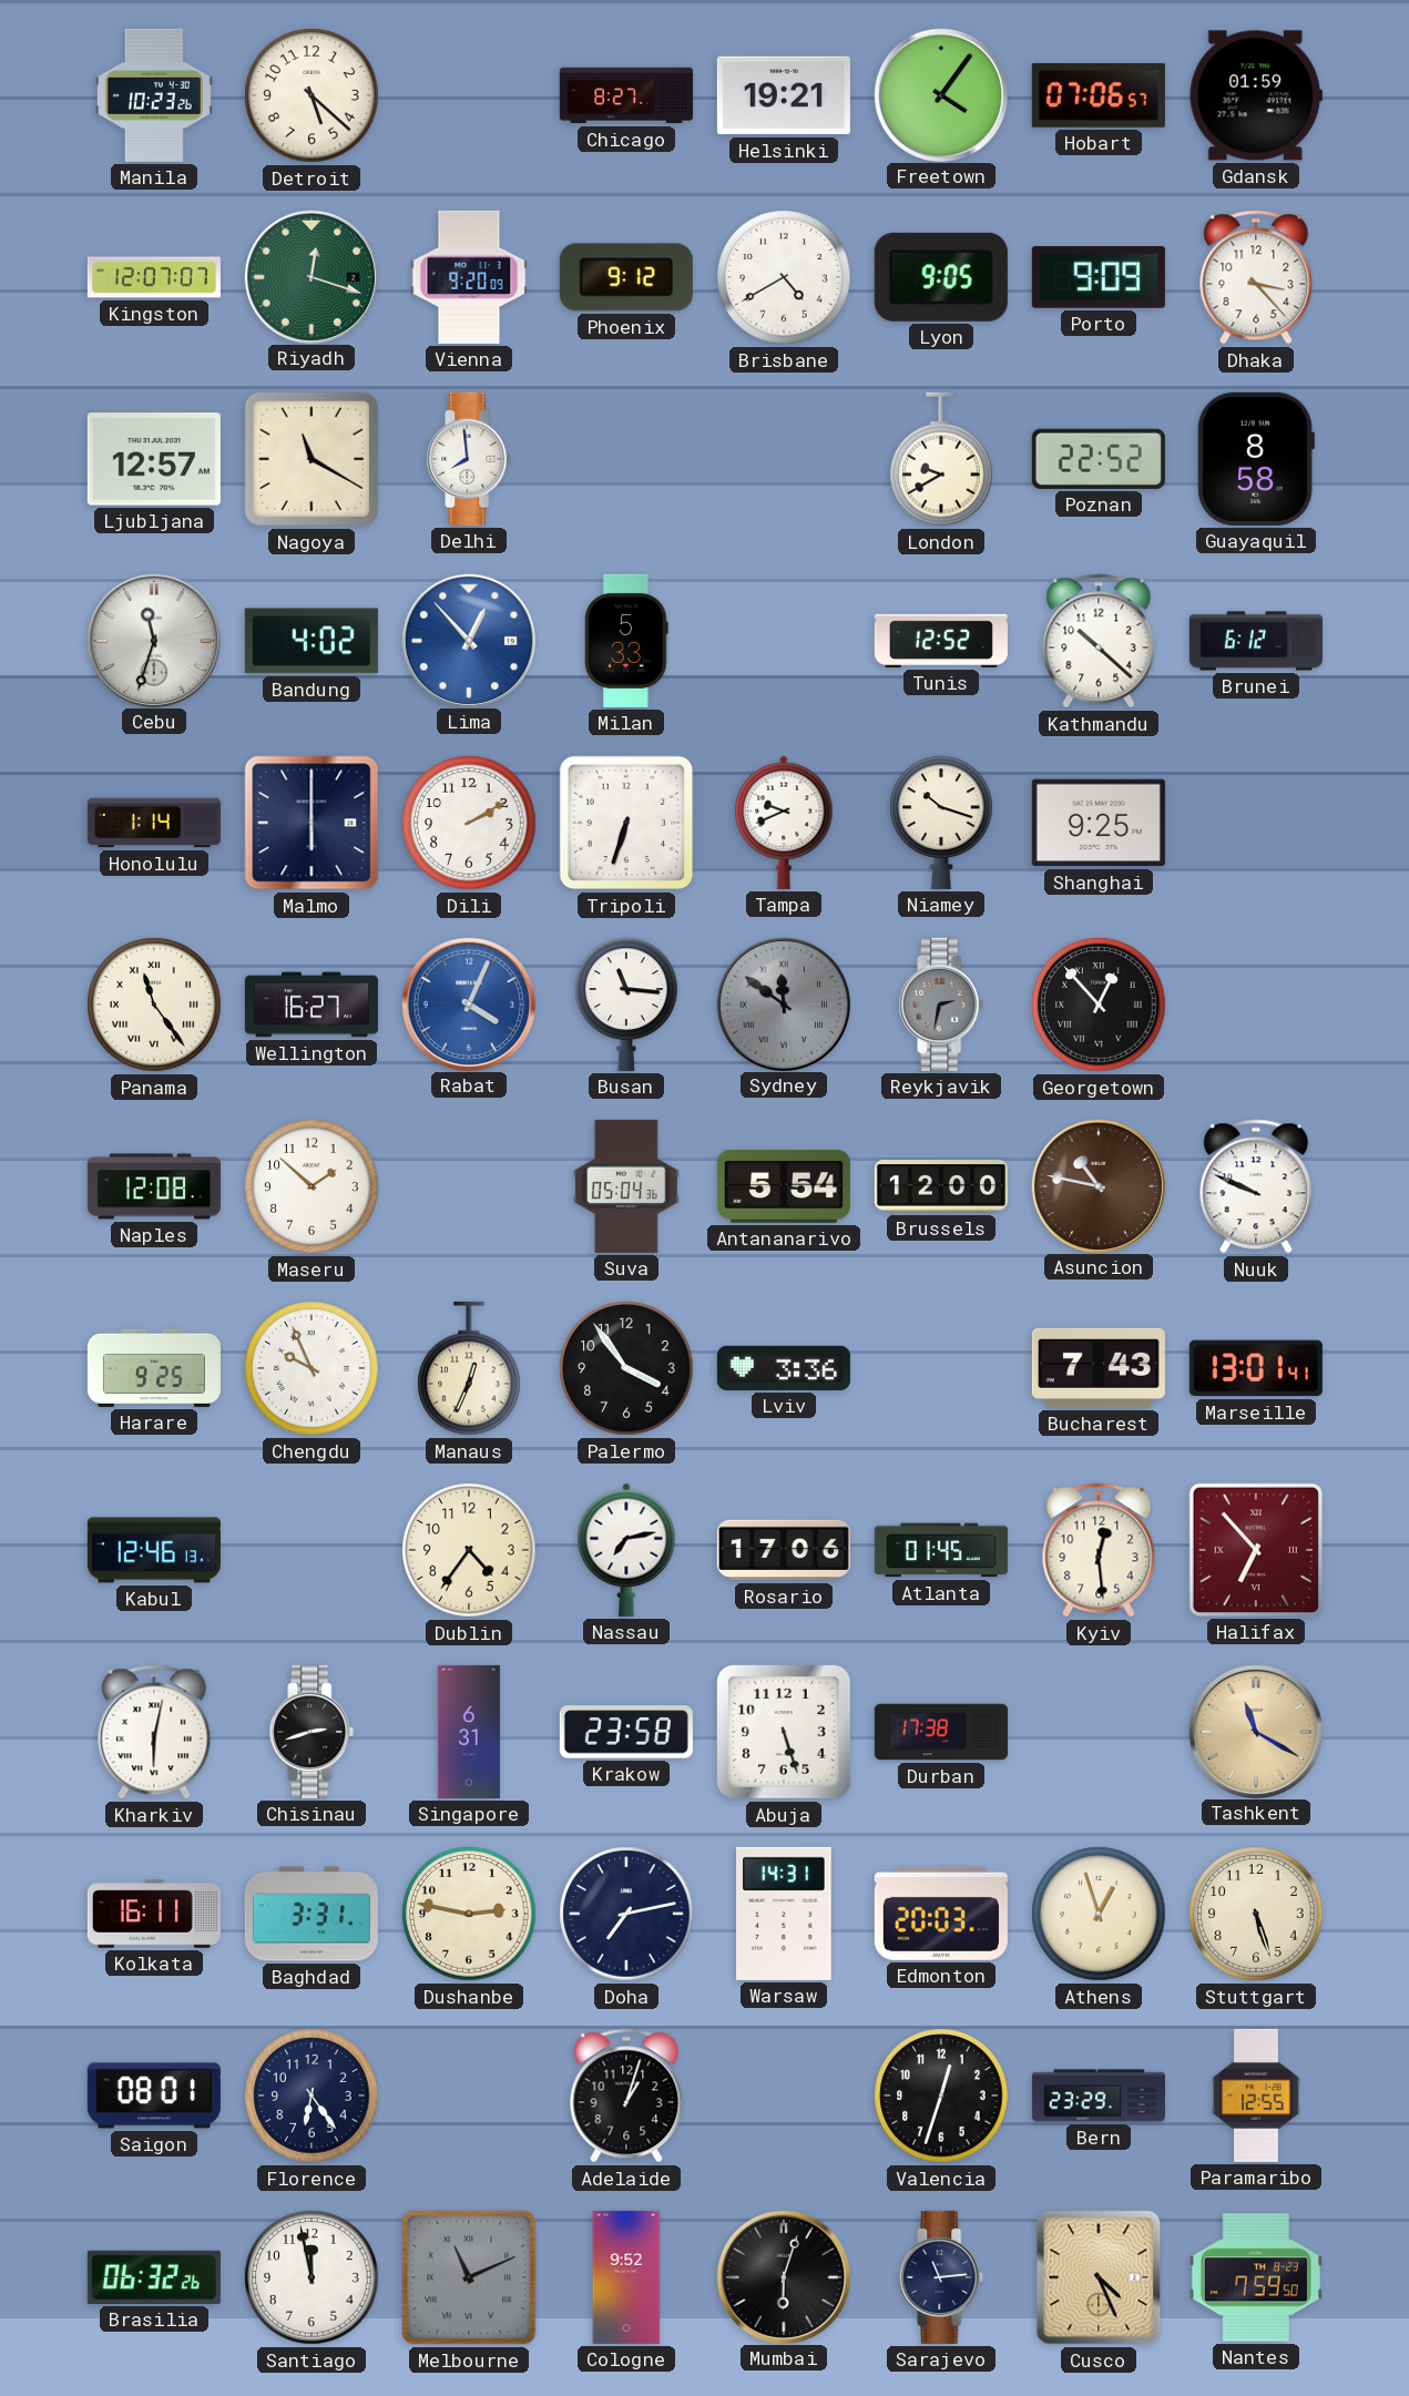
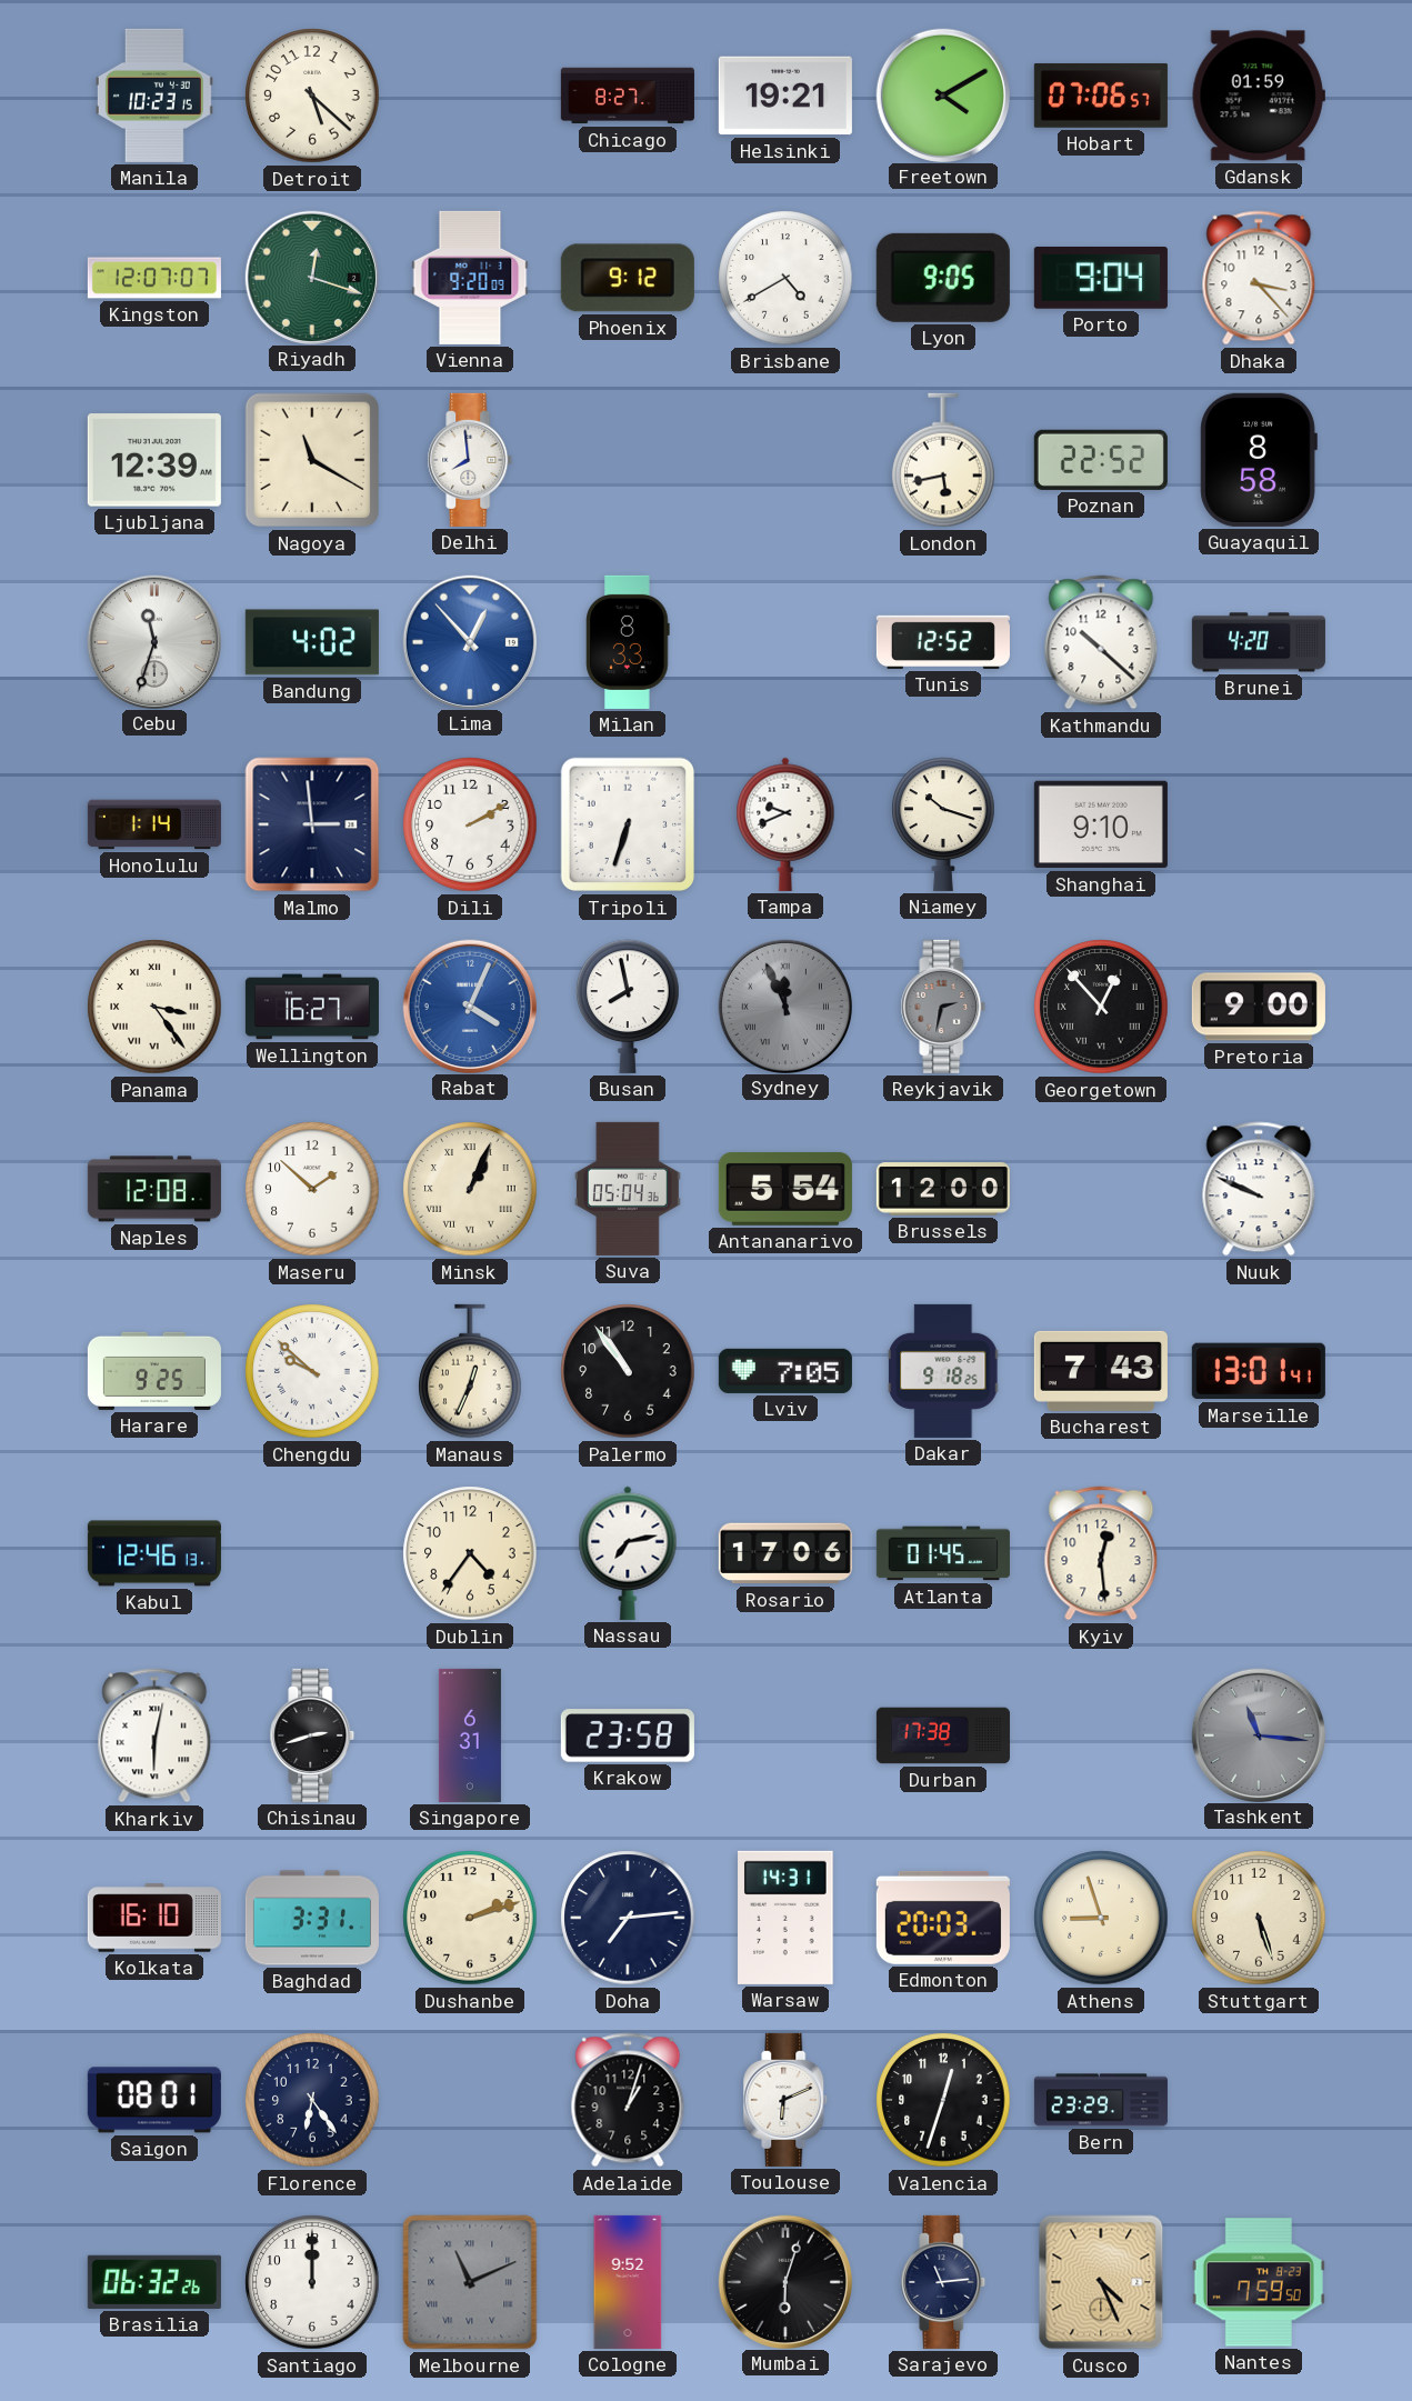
Manila: 10:23:26 -> 10:23:15
Freetown: 4:06 -> 4:10
Porto: 9:09 -> 9:04
Ljubljana: 12:57 -> 12:39
London: 9:40 -> 5:43
Milan: 5:33 -> 8:33
Brunei: 6:12 -> 4:20
Malmo: 6:00 -> 2:59
Shanghai: 9:25 -> 9:10
Panama: 11:24 -> 3:24
Busan: 11:16 -> 7:58
Sydney: 11:51 -> 11:56
Pretoria: none -> 9:00
Minsk: none -> 1:04
Asuncion: 10:47 -> none
Chengdu: 9:56 -> 9:52
Palermo: 3:54 -> 10:54
Lviv: 3:36 -> 7:05
Dakar: none -> 9:18
Halifax: 6:53 -> none
Abuja: 5:27 -> none
Tashkent: 11:20 -> 11:16
Tashkent dial: champagne -> grey
Kolkata: 16:11 -> 16:10
Dushanbe: 2:47 -> 2:12
Doha: 7:13 -> 7:14
Athens: 12:57 -> 8:57
Toulouse: none -> 6:11
Paramaribo: 12:55 -> none
Santiago: 11:58 -> 12:00
